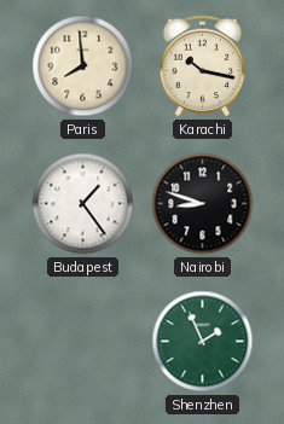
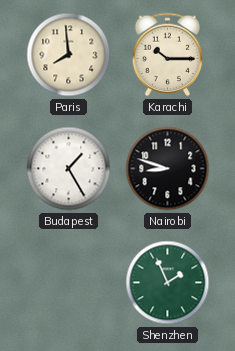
Karachi: 10:17 -> 10:15
Budapest: 1:24 -> 1:25
